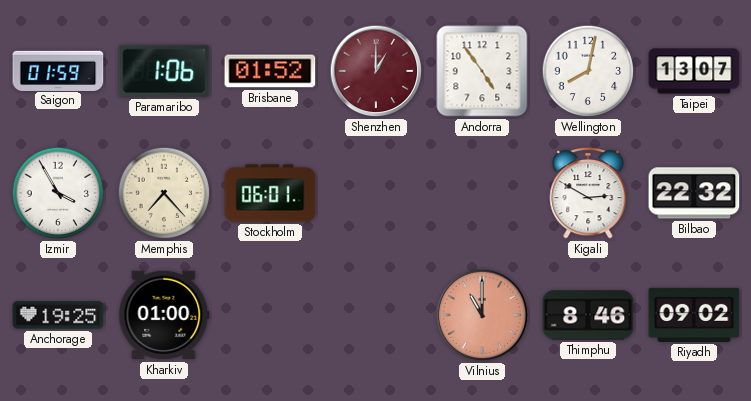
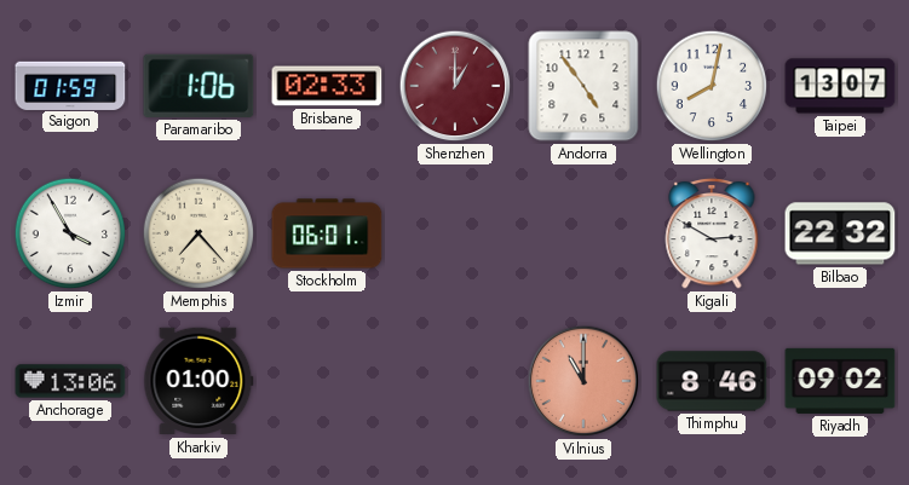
Brisbane: 01:52 -> 02:33
Anchorage: 19:25 -> 13:06
